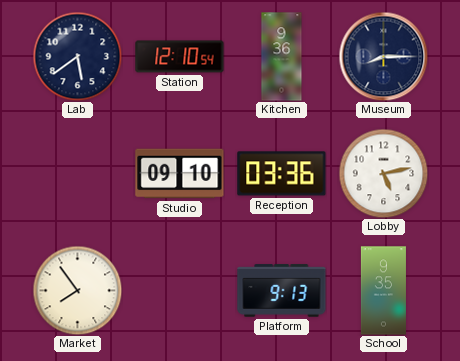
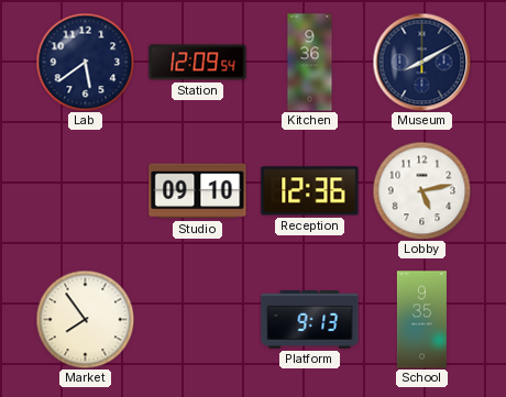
Station: 12:10 -> 12:09
Museum: 8:15 -> 8:10
Reception: 03:36 -> 12:36
